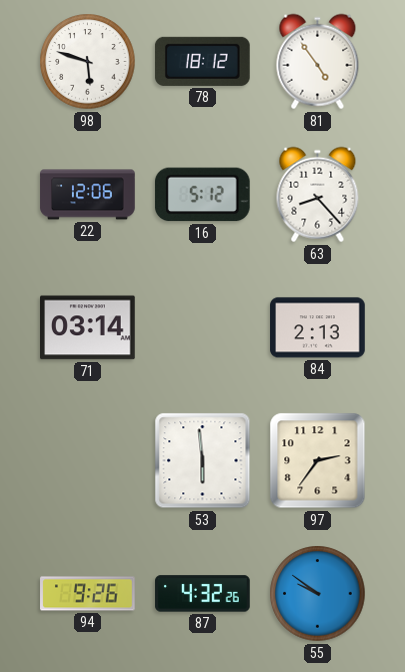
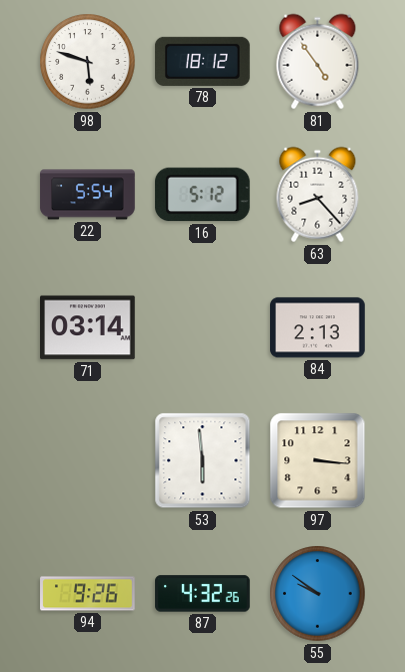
22: 12:06 -> 5:54
97: 2:36 -> 3:16
